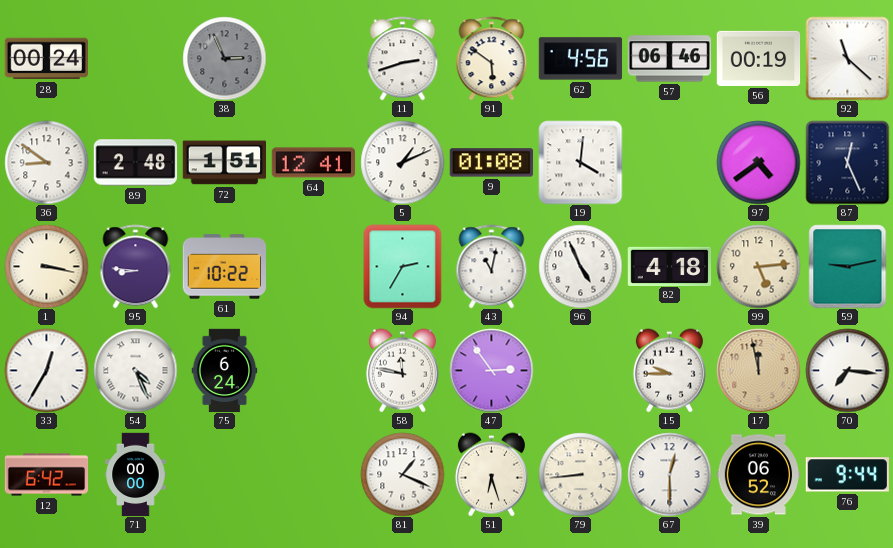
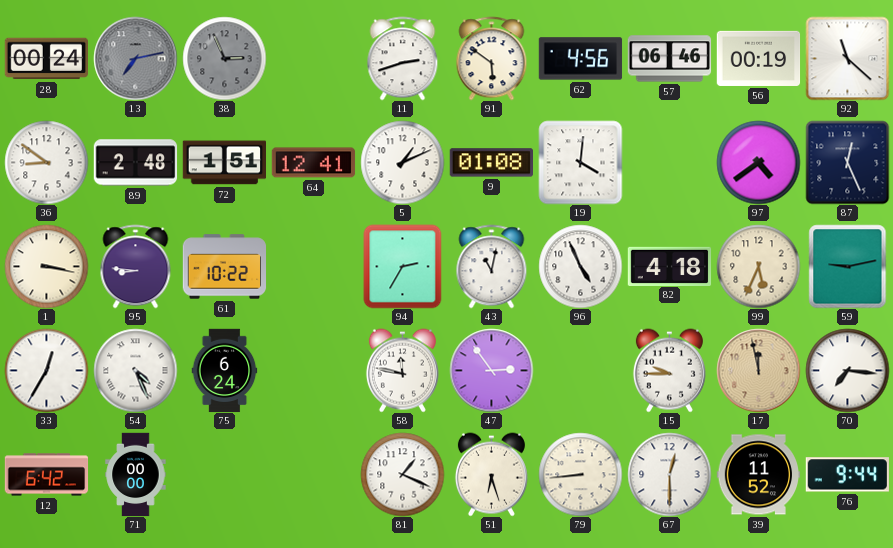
13: none -> 7:13
99: 5:14 -> 5:34
39: 06:52 -> 11:52
